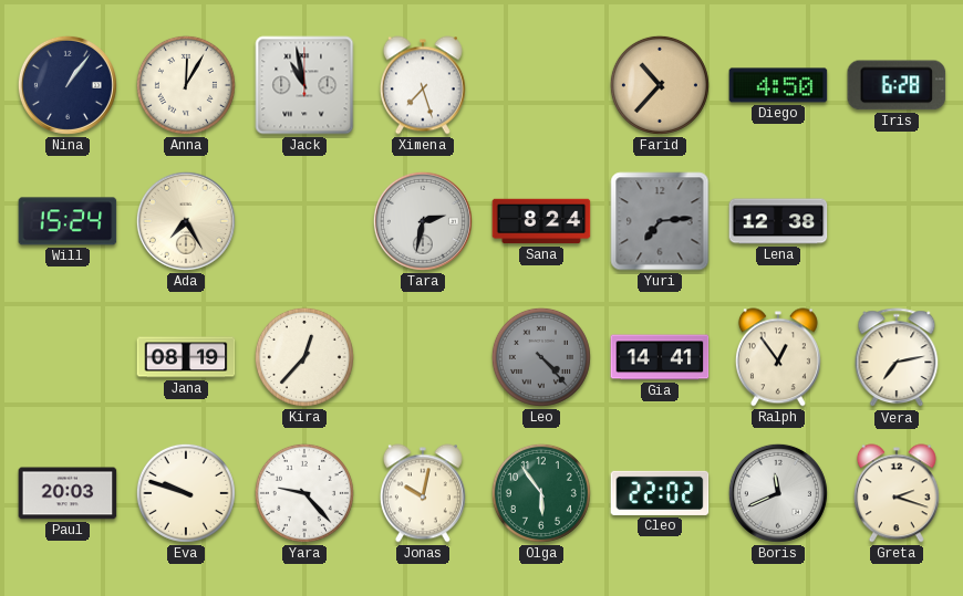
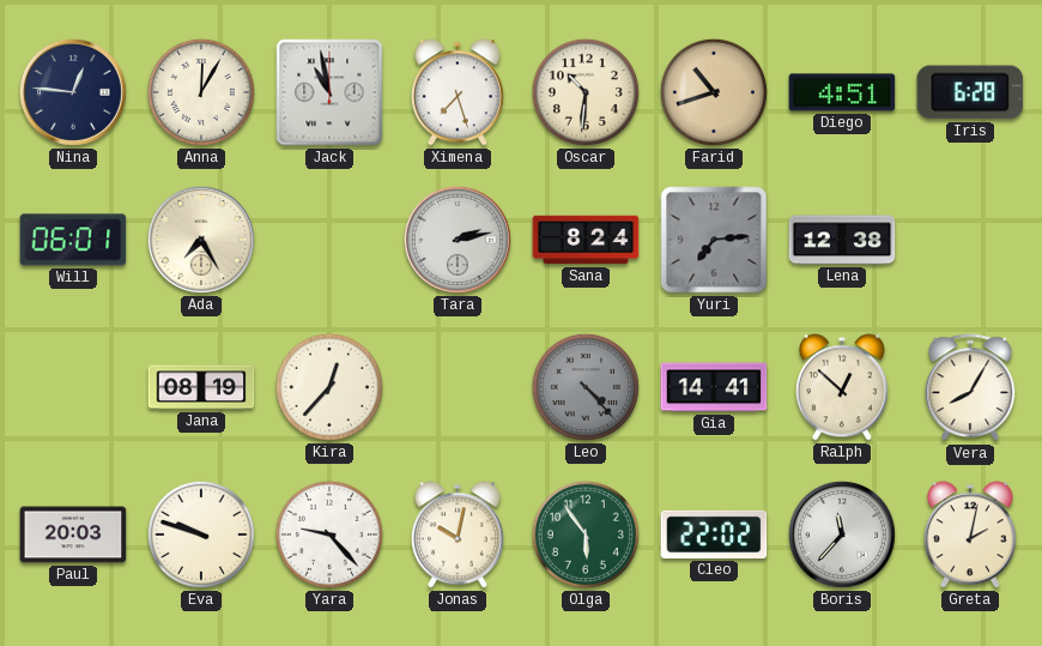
Nina: 1:06 -> 12:46
Oscar: none -> 10:31
Farid: 10:37 -> 10:42
Diego: 4:50 -> 4:51
Will: 15:24 -> 06:01
Tara: 2:32 -> 2:13
Ralph: 12:54 -> 12:52
Vera: 7:13 -> 8:05
Boris: 11:41 -> 11:37
Greta: 2:18 -> 2:02
